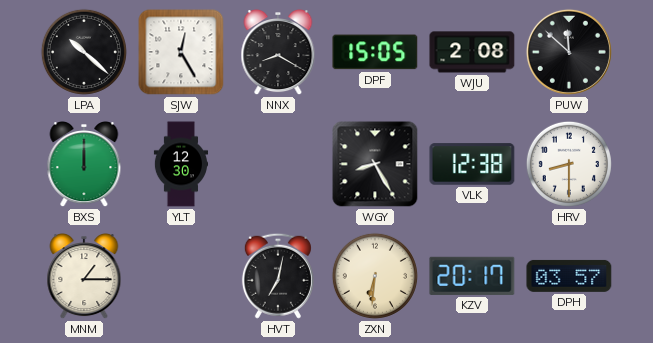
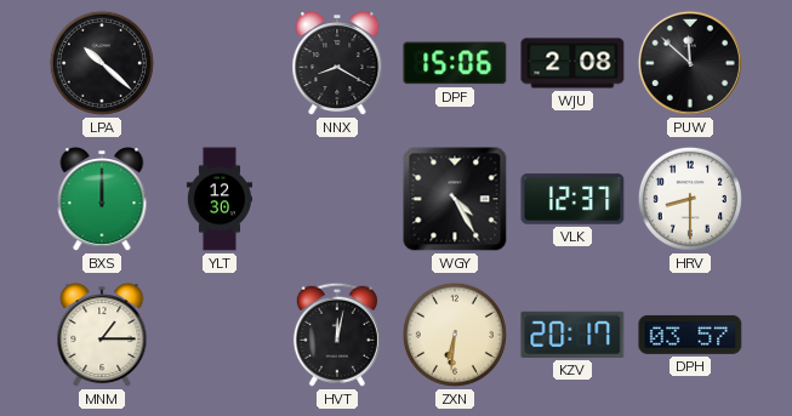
SJW: 12:25 -> none
DPF: 15:05 -> 15:06
WGY: 8:25 -> 4:25
VLK: 12:38 -> 12:37
HVT: 7:02 -> 12:02
